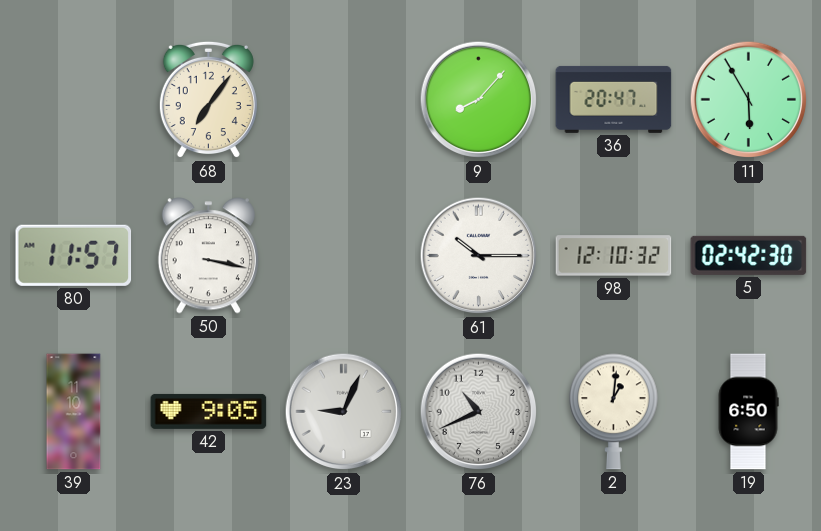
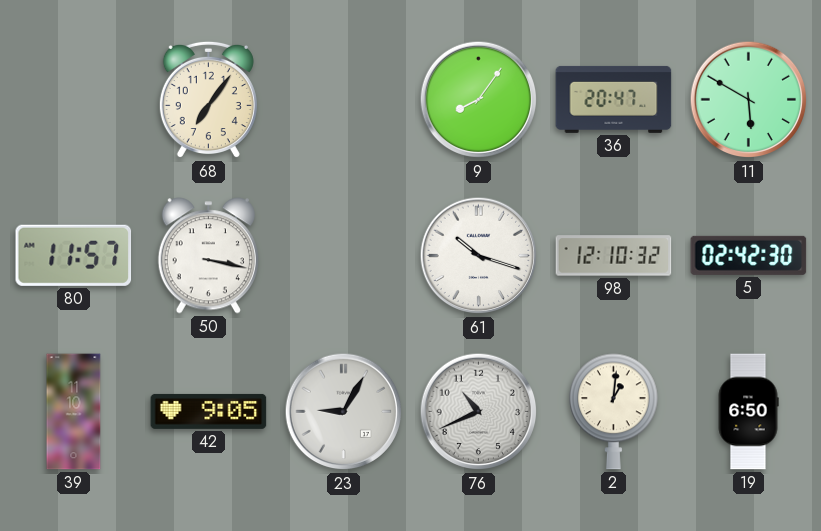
9: 8:07 -> 8:06
11: 5:55 -> 5:50
61: 10:15 -> 10:18
23: 9:04 -> 9:05
